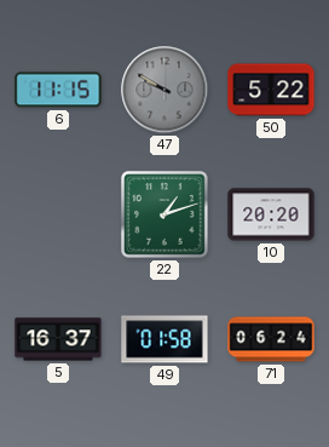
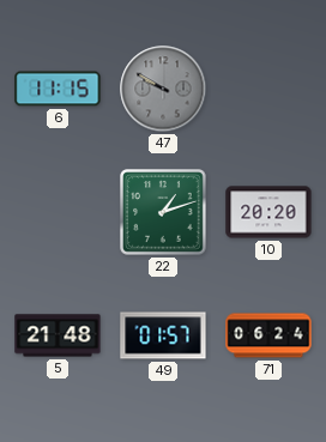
50: 5:22 -> none
5: 16:37 -> 21:48
49: 01:58 -> 01:57
